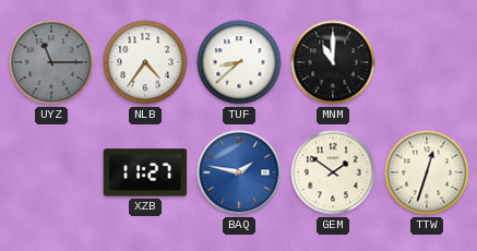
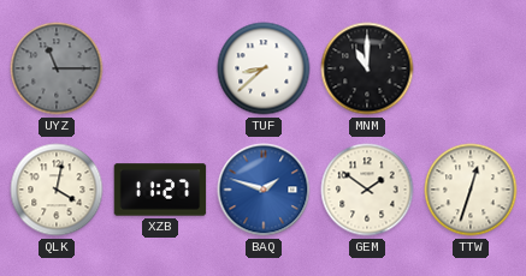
NLB: 4:36 -> none
QLK: none -> 4:02
BAQ: 1:47 -> 1:48
